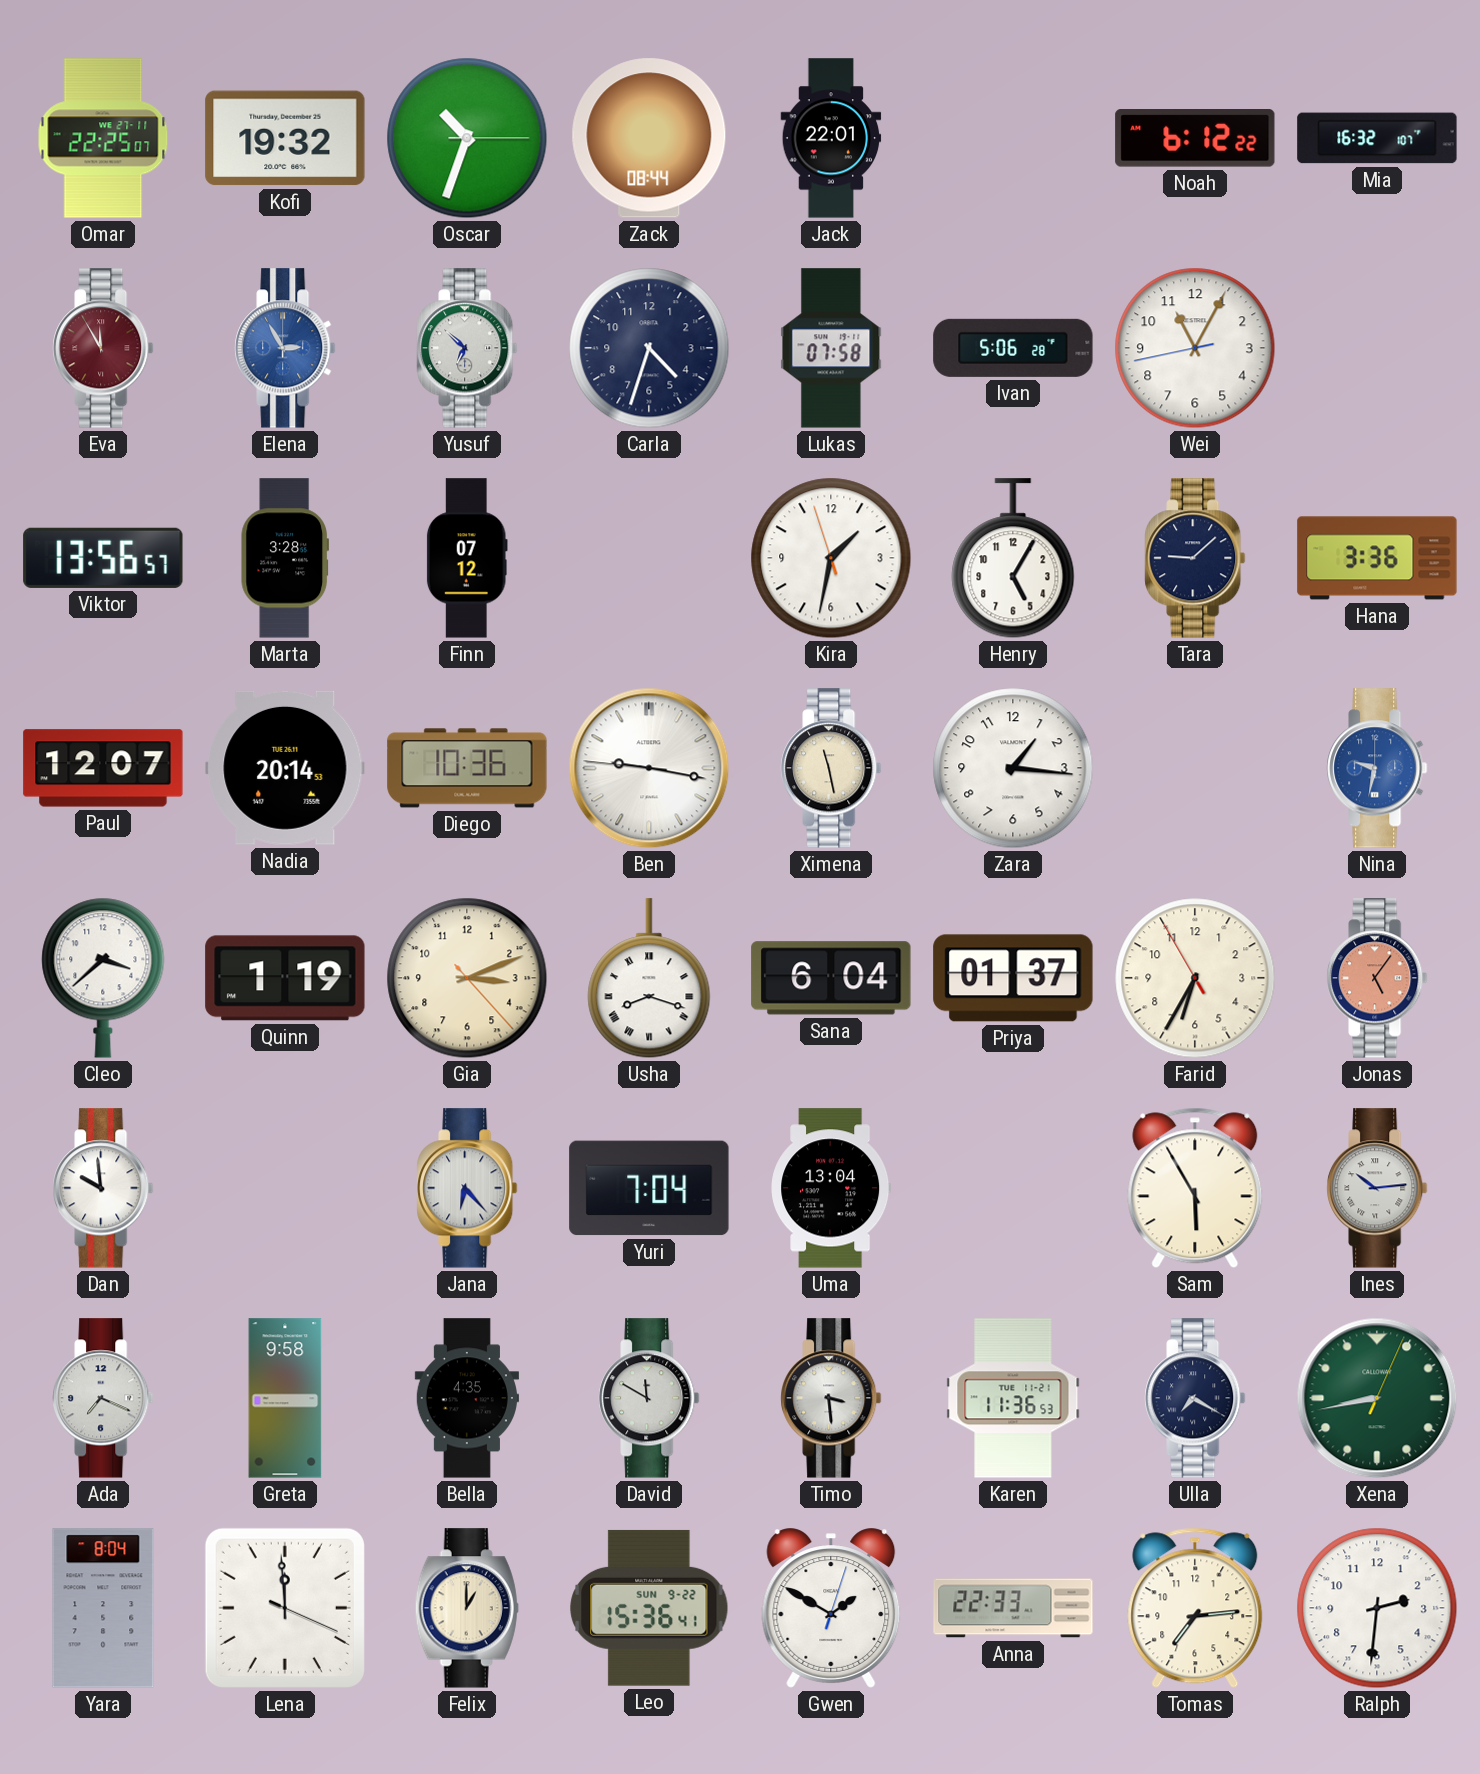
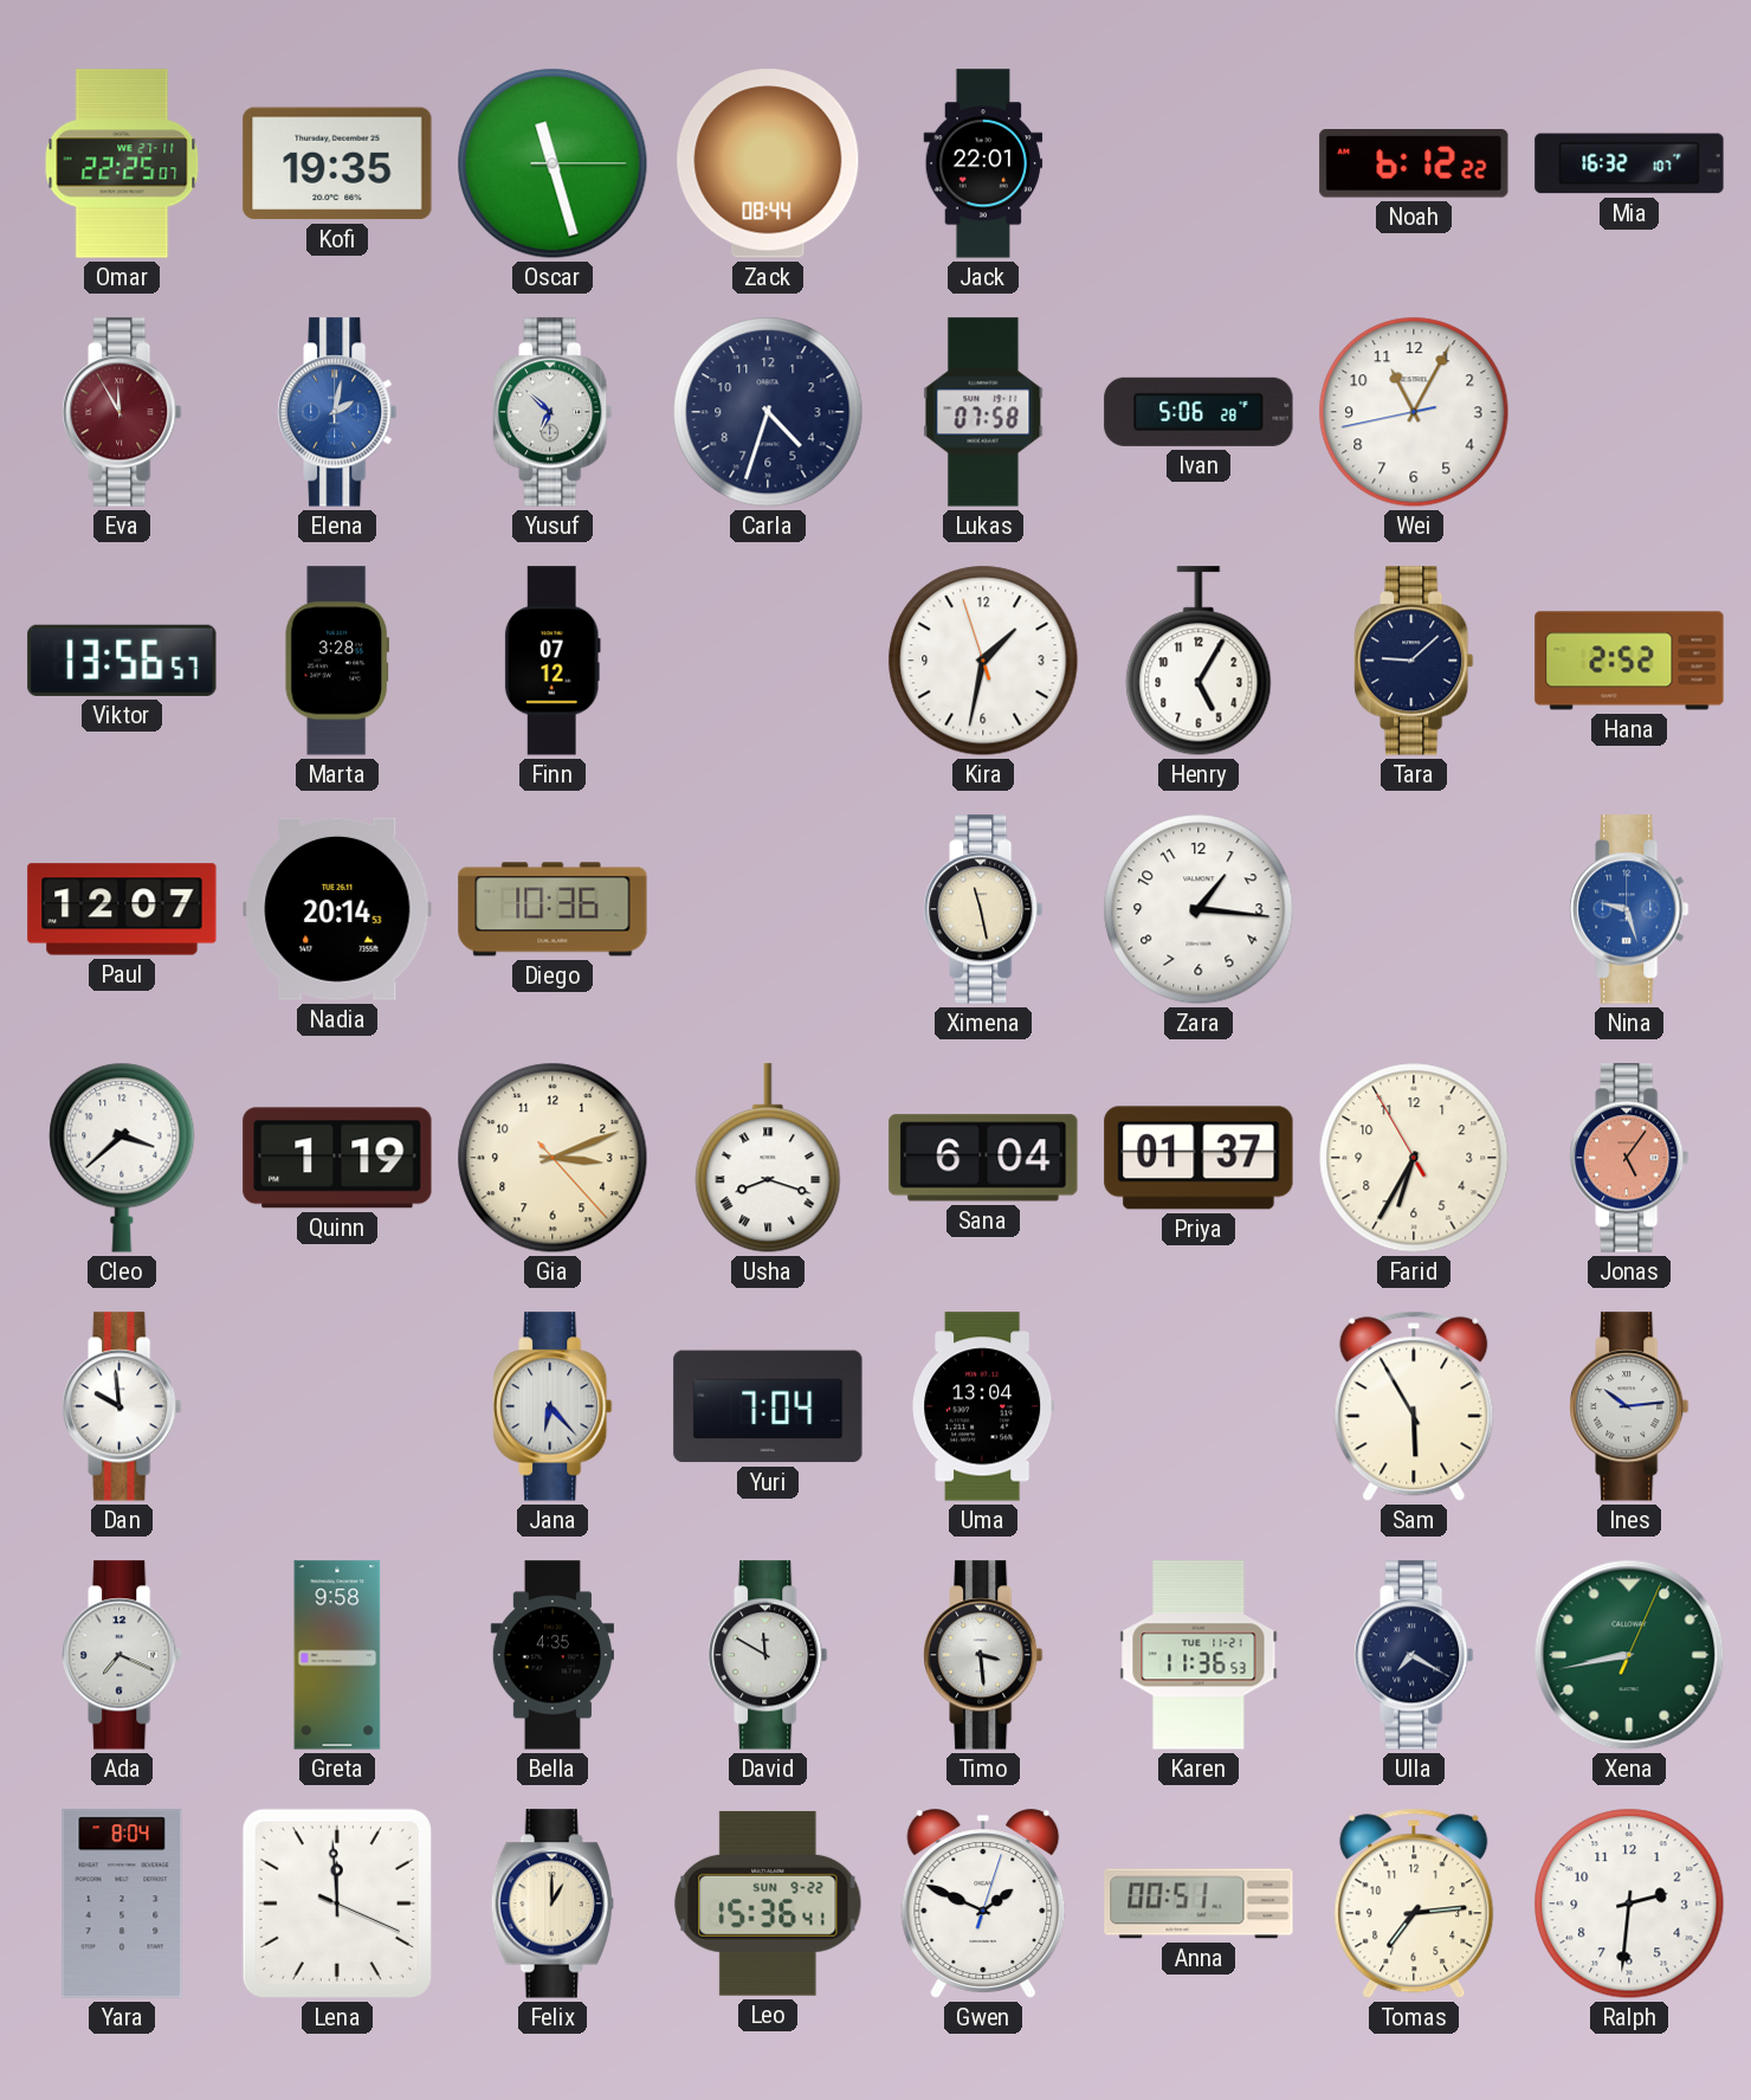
Kofi: 19:32 -> 19:35
Oscar: 10:33 -> 11:27
Elena: 2:55 -> 2:02
Hana: 3:36 -> 2:52
Ben: 9:16 -> none
Nina: 9:32 -> 9:27
Gwen: 1:50 -> 1:49
Anna: 22:33 -> 00:51
